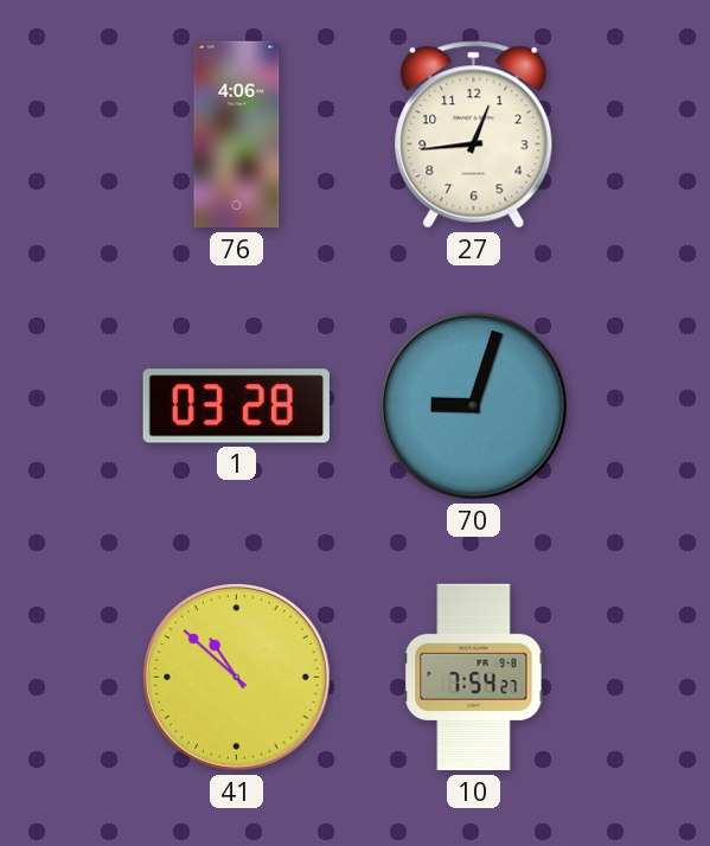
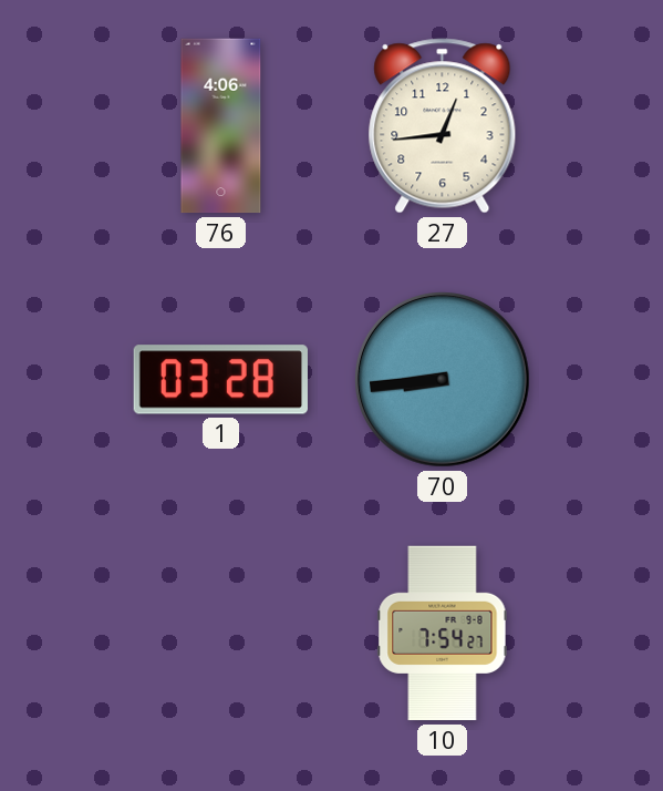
70: 9:03 -> 8:44
41: 10:52 -> none
